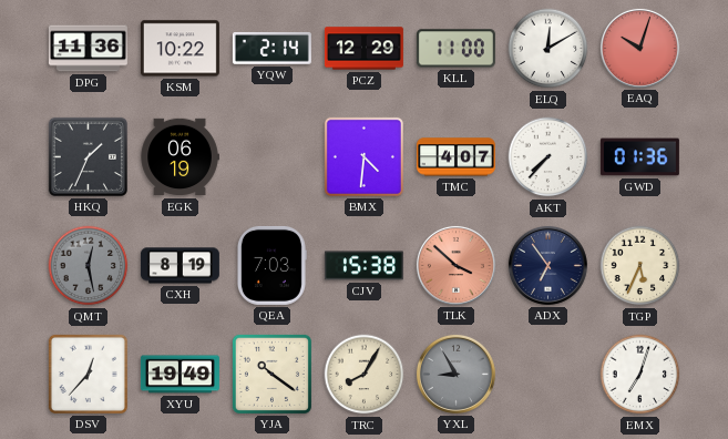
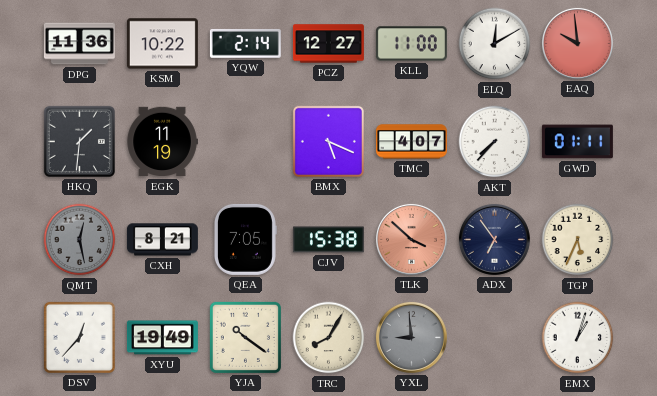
PCZ: 12:29 -> 12:27
EAQ: 10:03 -> 9:59
HKQ: 1:34 -> 1:31
EGK: 06:19 -> 11:19
BMX: 4:31 -> 5:19
GWD: 01:36 -> 01:11
CXH: 8:19 -> 8:21
QEA: 7:03 -> 7:05
YXL: 8:55 -> 8:59
EMX: 7:03 -> 1:03
